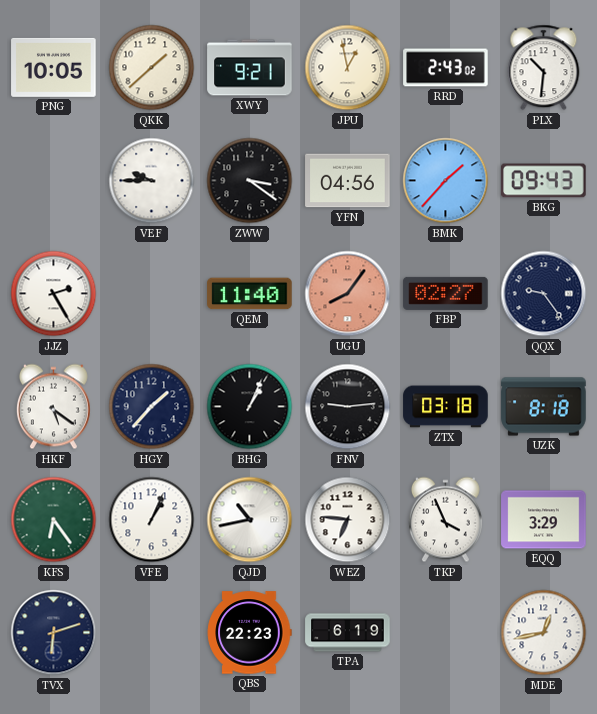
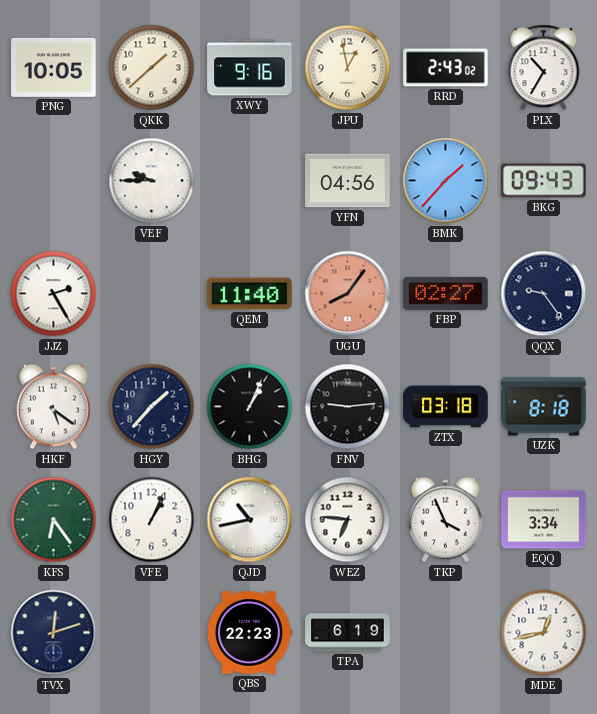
XWY: 9:21 -> 9:16
PLX: 10:31 -> 10:35
ZWW: 3:21 -> none
EQQ: 3:29 -> 3:34
TVX: 6:12 -> 12:12
